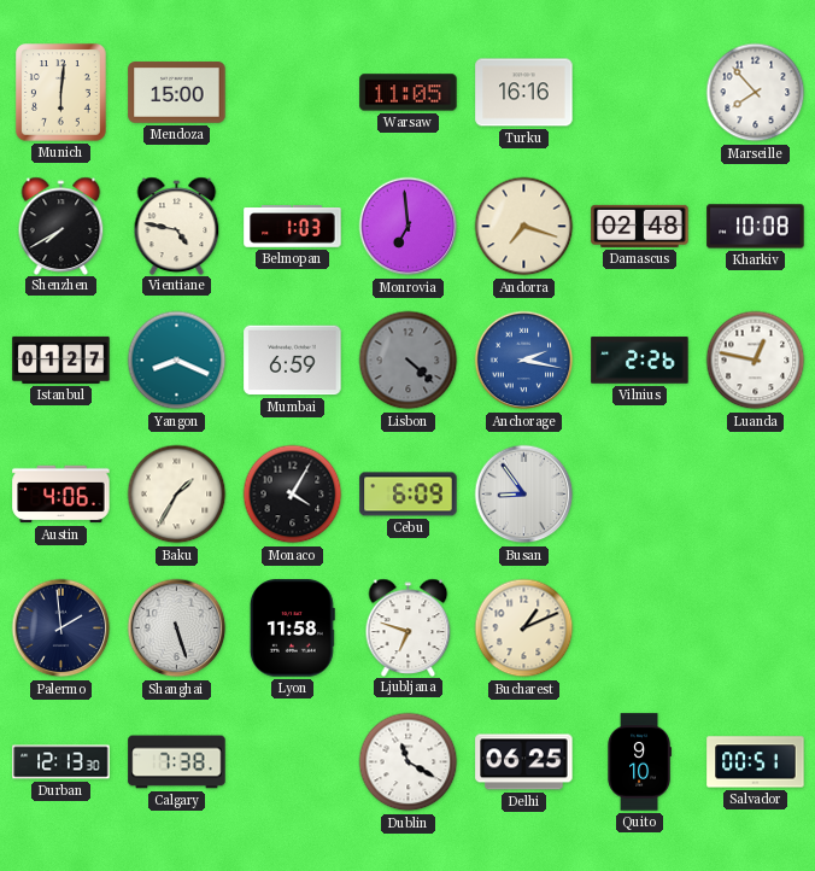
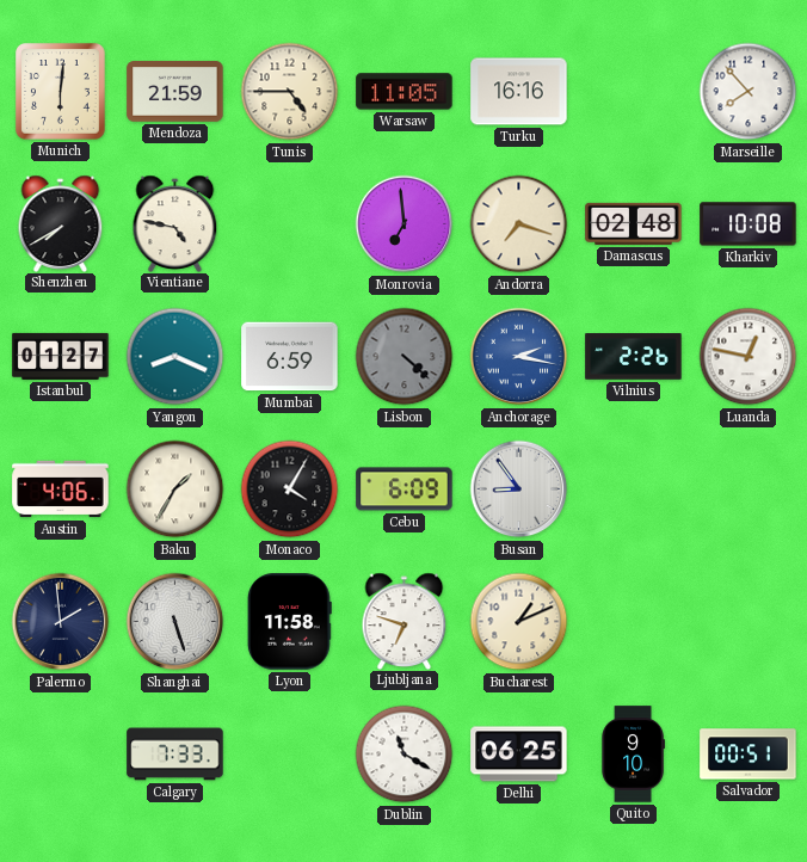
Mendoza: 15:00 -> 21:59
Tunis: none -> 4:45
Belmopan: 1:03 -> none
Durban: 12:13 -> none
Calgary: 7:38 -> 7:33
